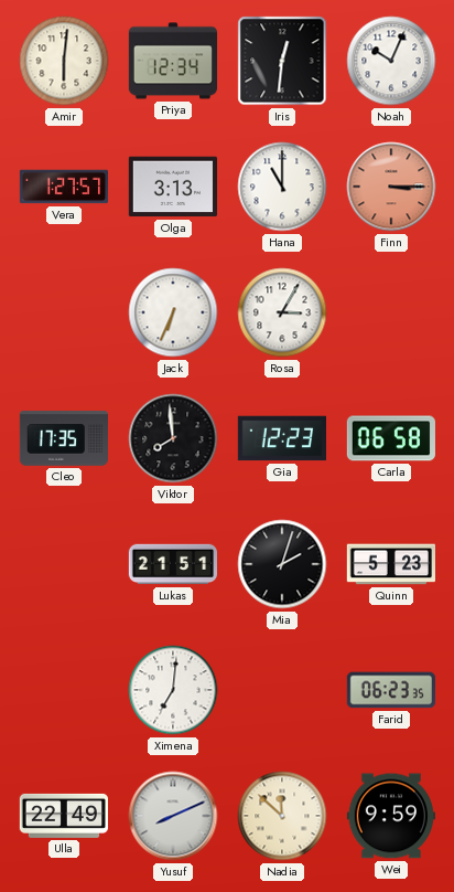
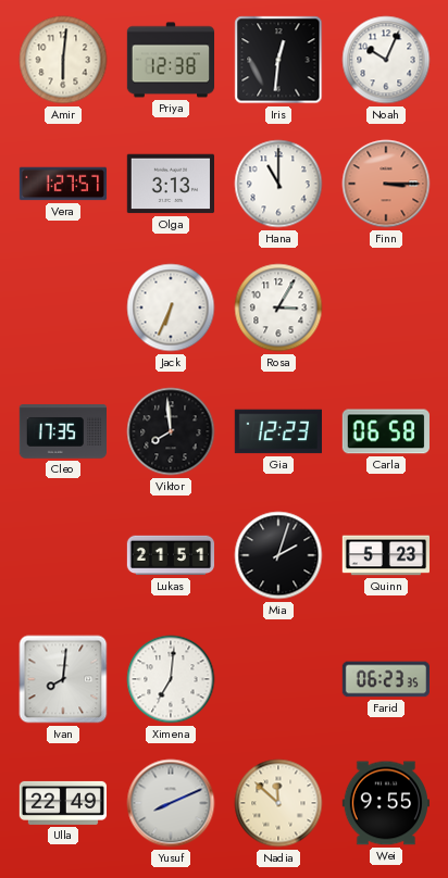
Priya: 12:34 -> 12:38
Ivan: none -> 8:01
Wei: 9:59 -> 9:55
